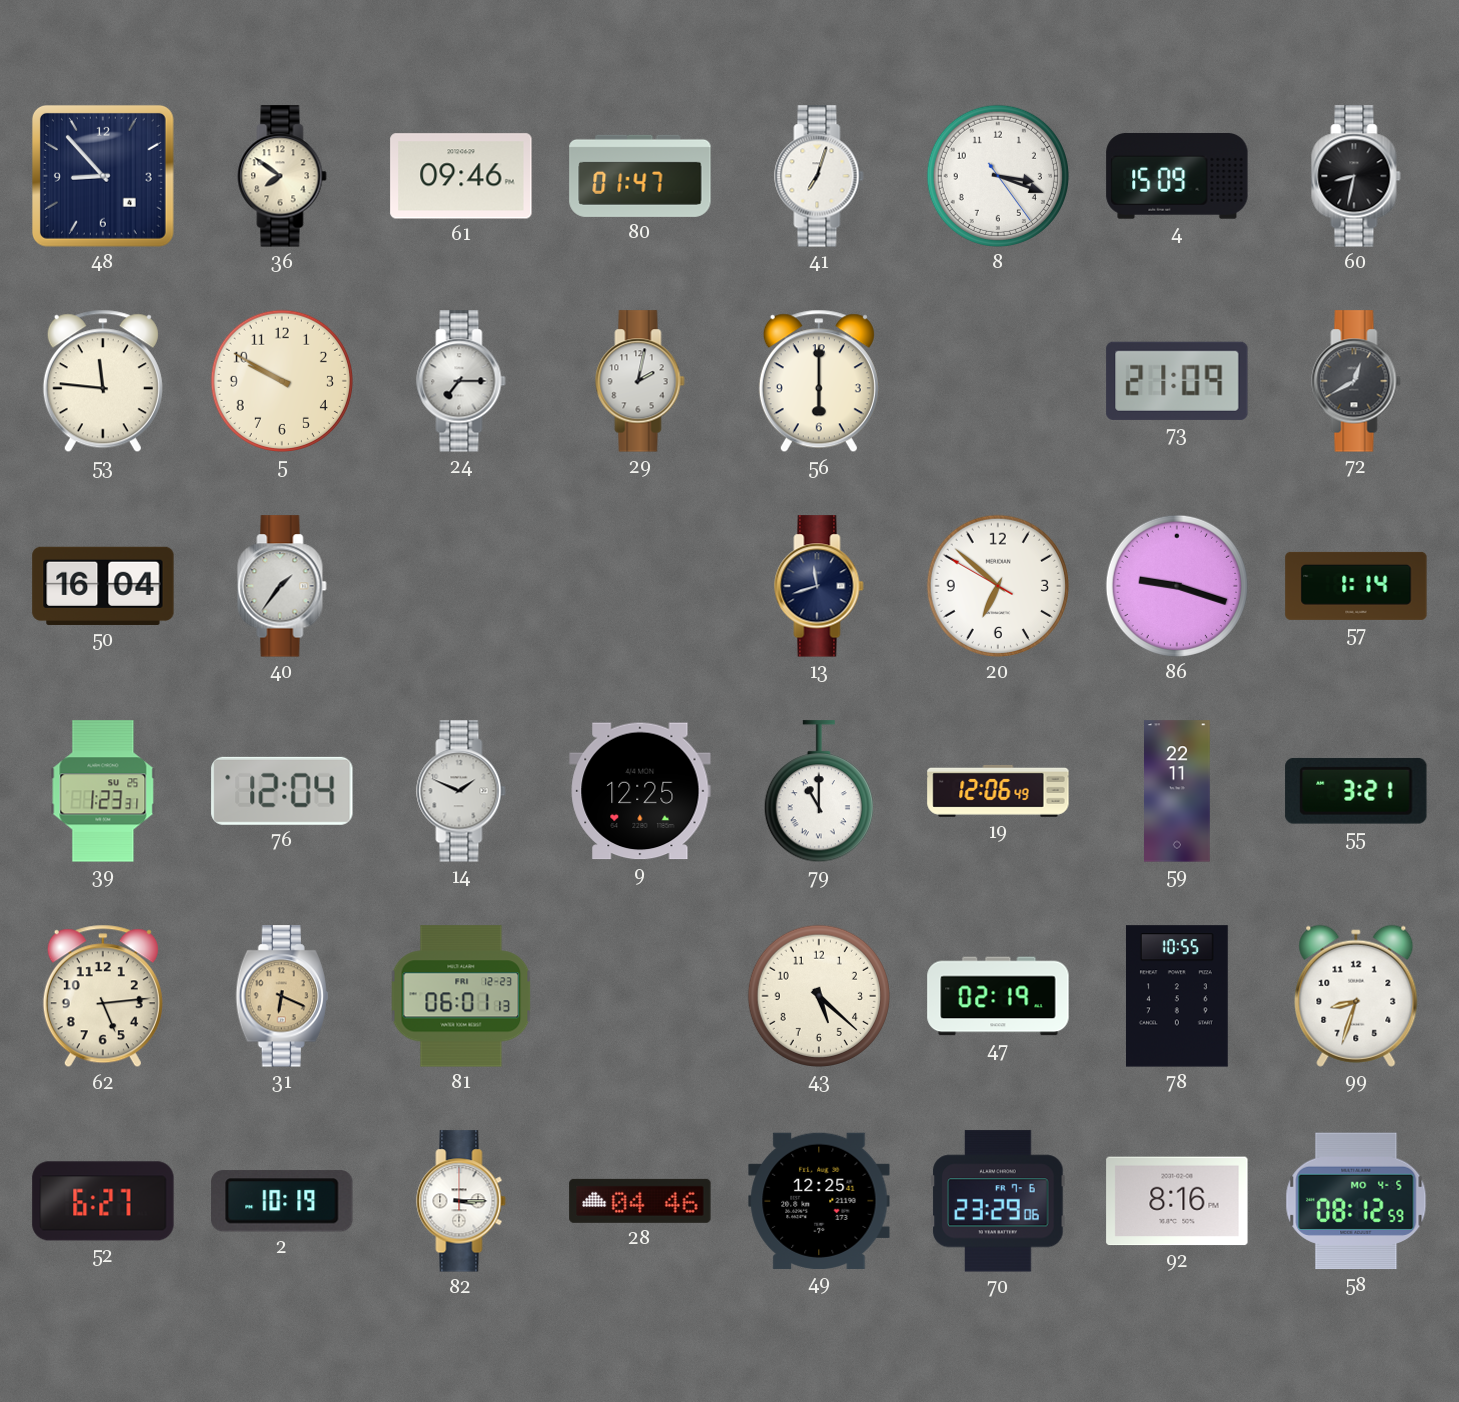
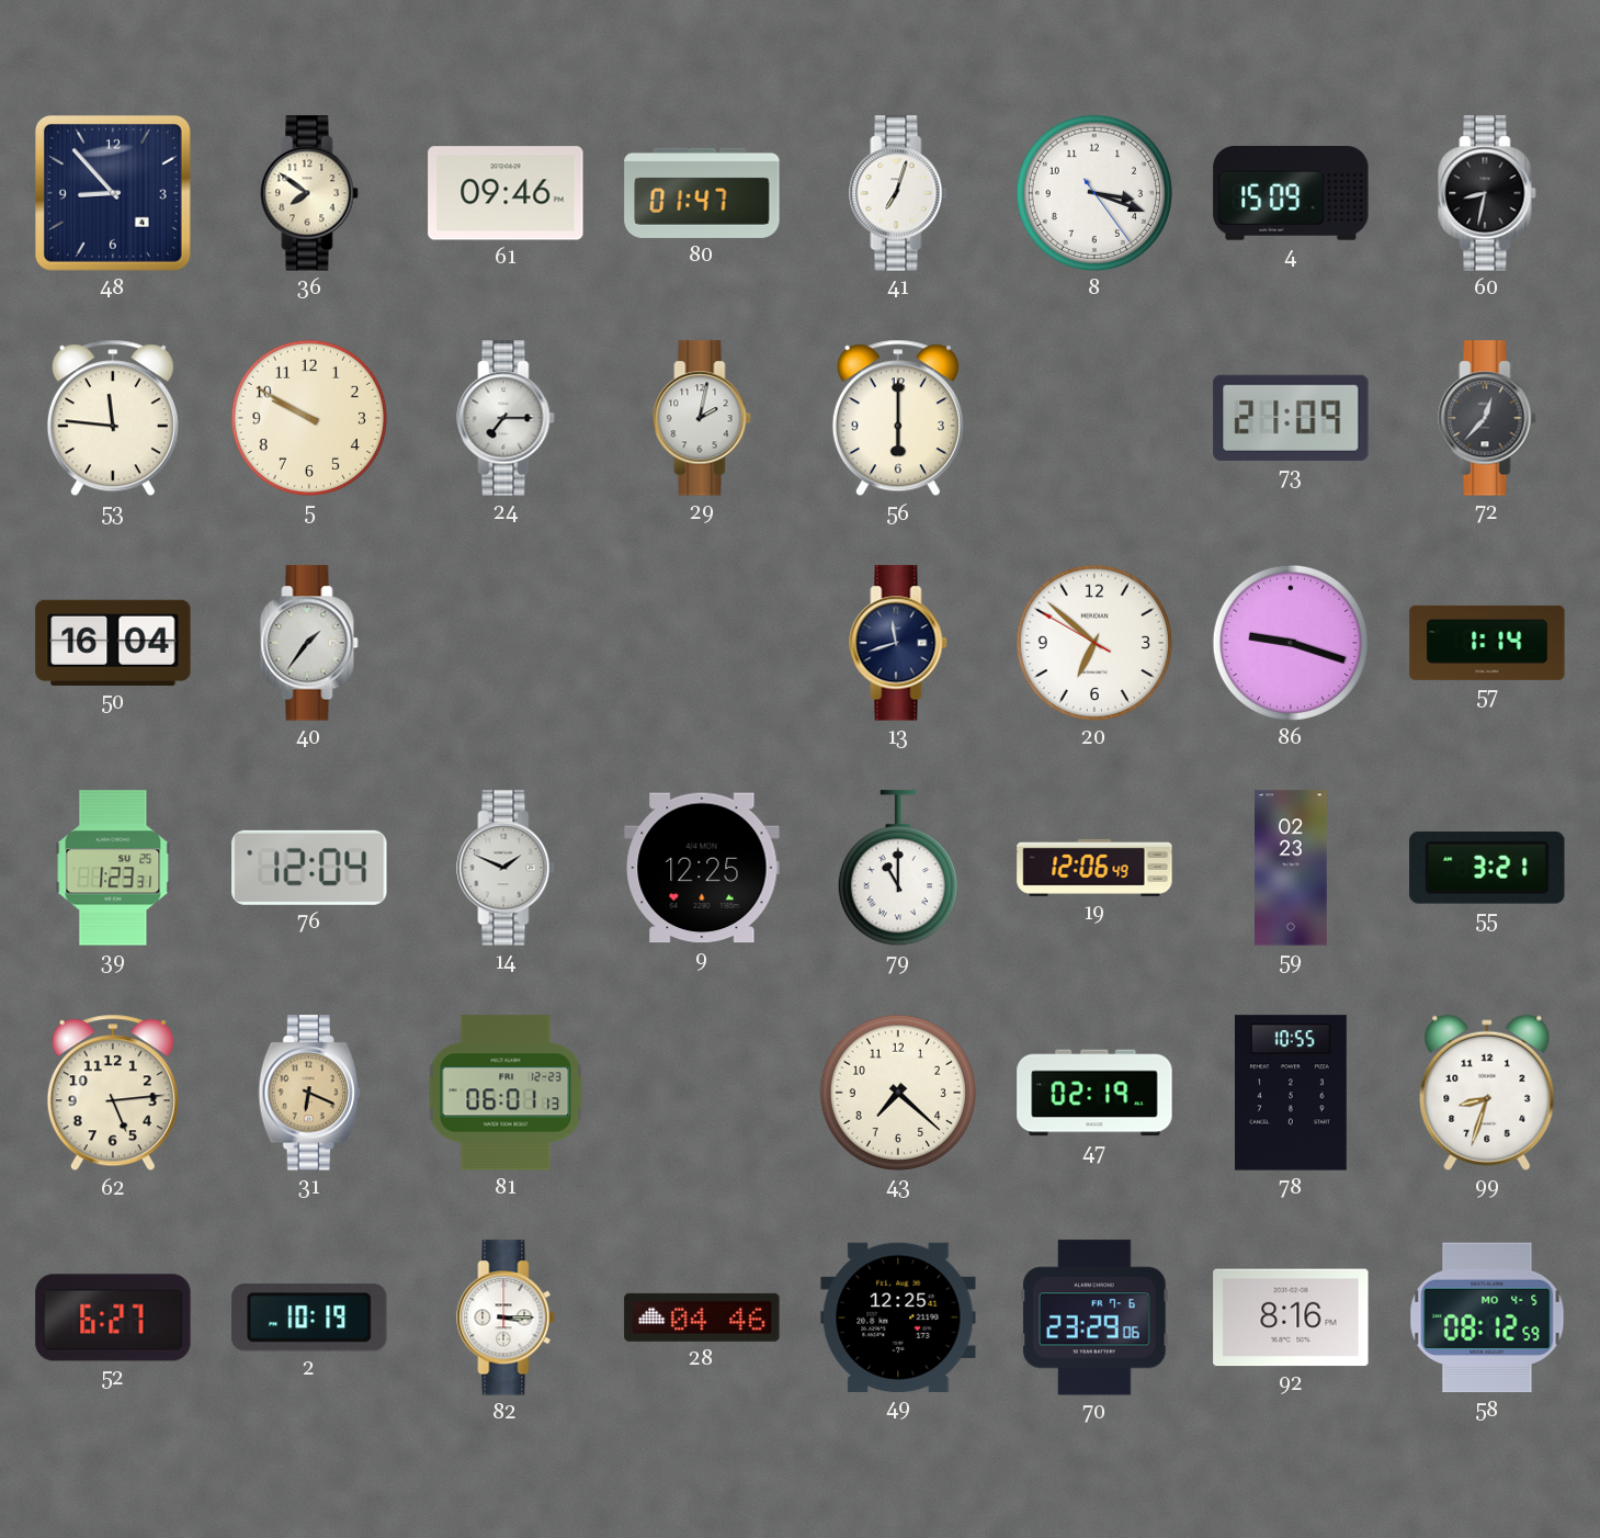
72: 12:40 -> 12:37
59: 22:11 -> 02:23
43: 5:22 -> 7:22
